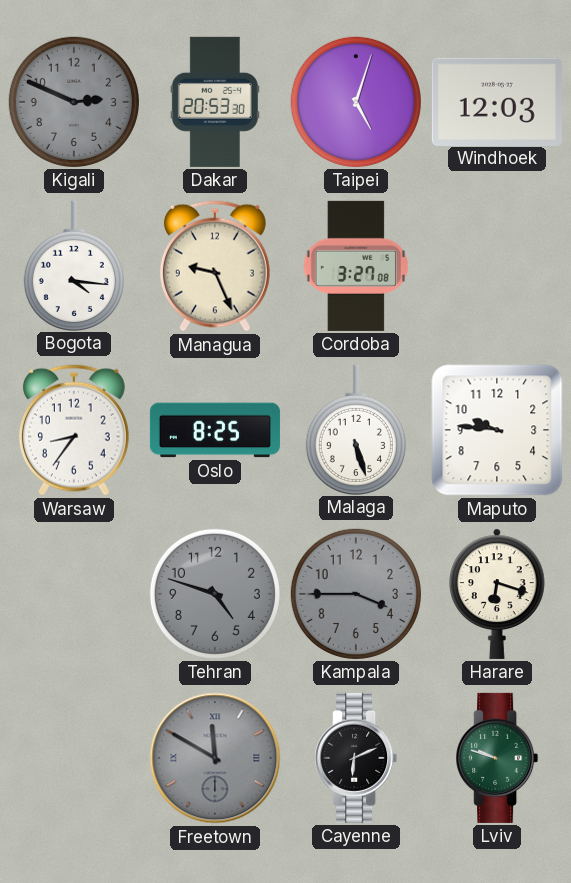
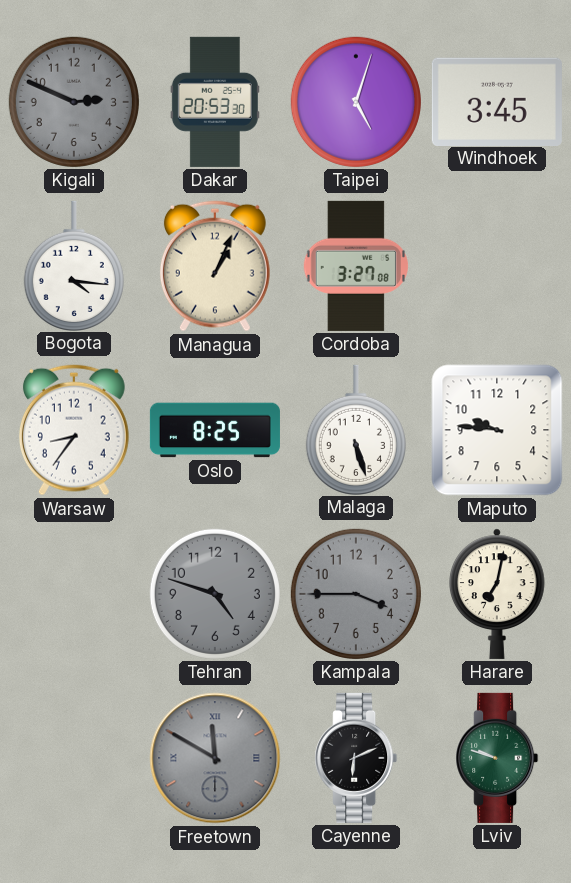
Windhoek: 12:03 -> 3:45
Managua: 9:26 -> 1:04
Harare: 6:18 -> 7:02
